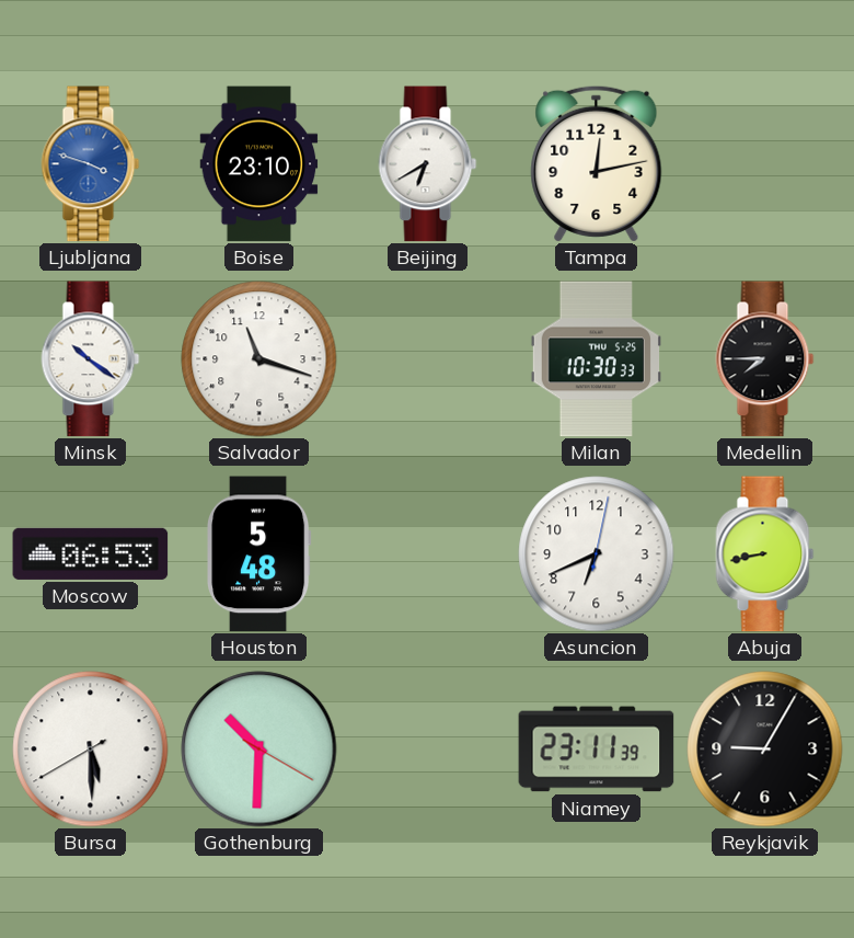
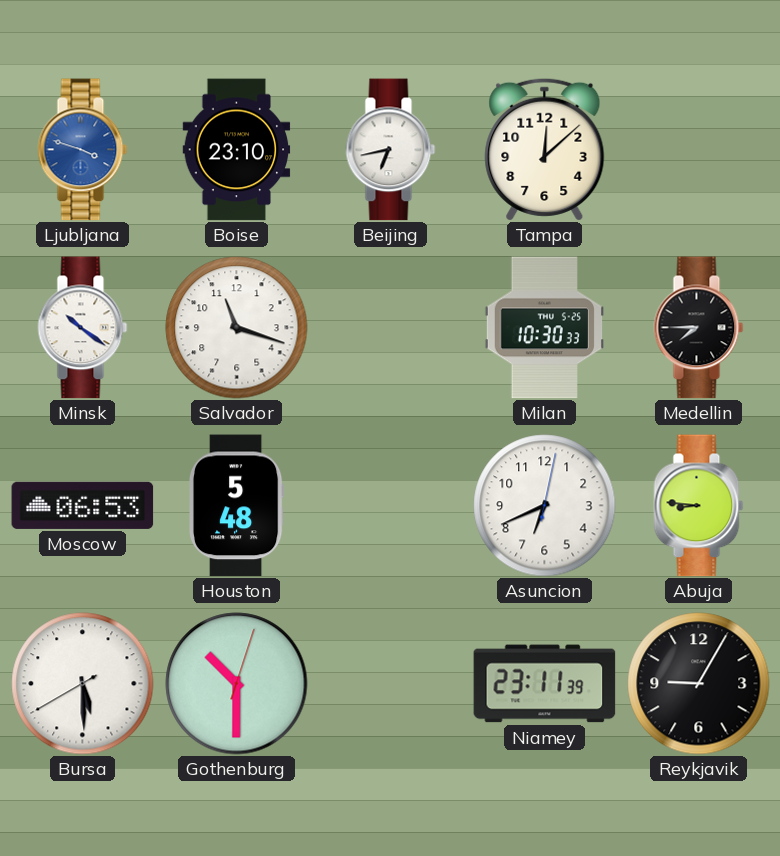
Beijing: 6:40 -> 6:43
Tampa: 12:13 -> 12:08
Abuja: 8:43 -> 8:46
Gothenburg: 10:30:20 -> 10:30:03
